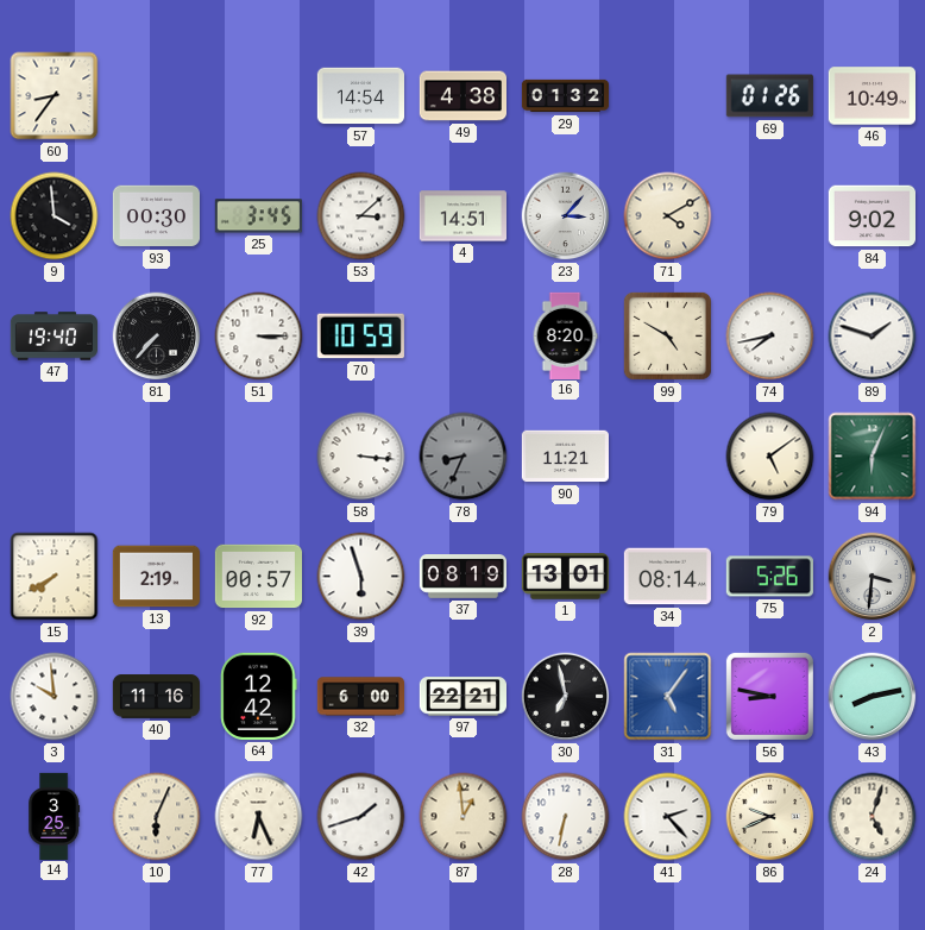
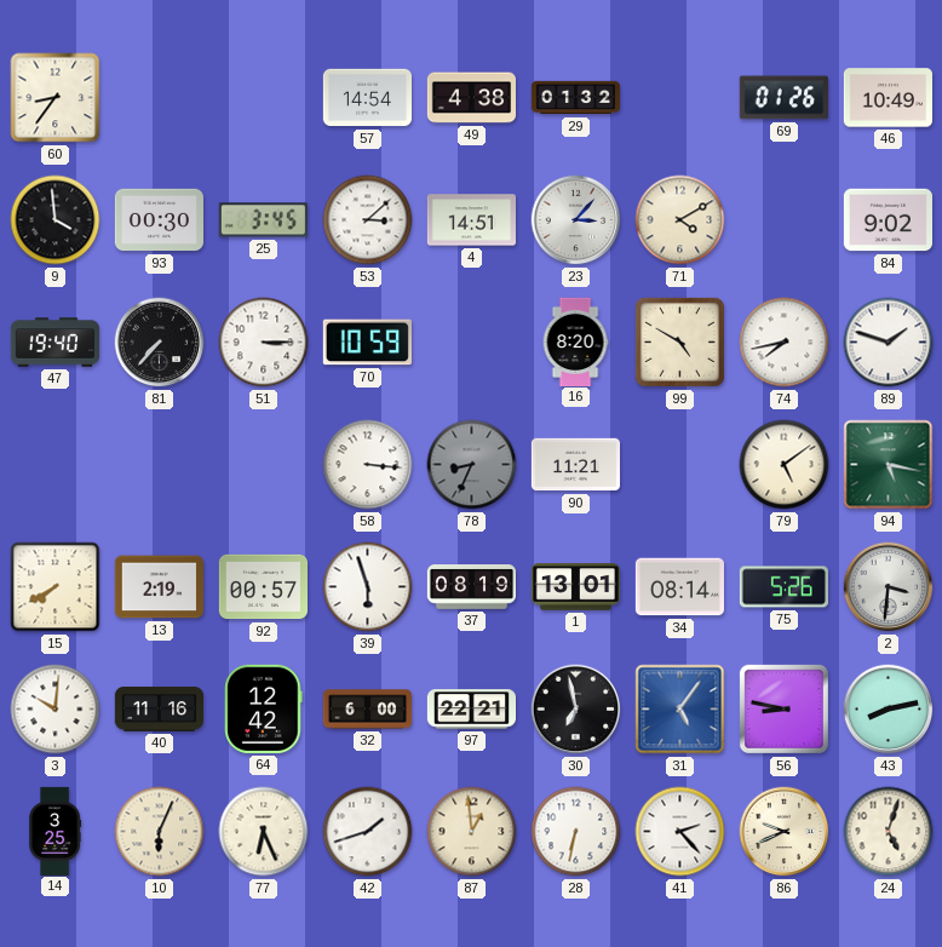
94: 6:04 -> 5:17
3: 9:59 -> 10:01
